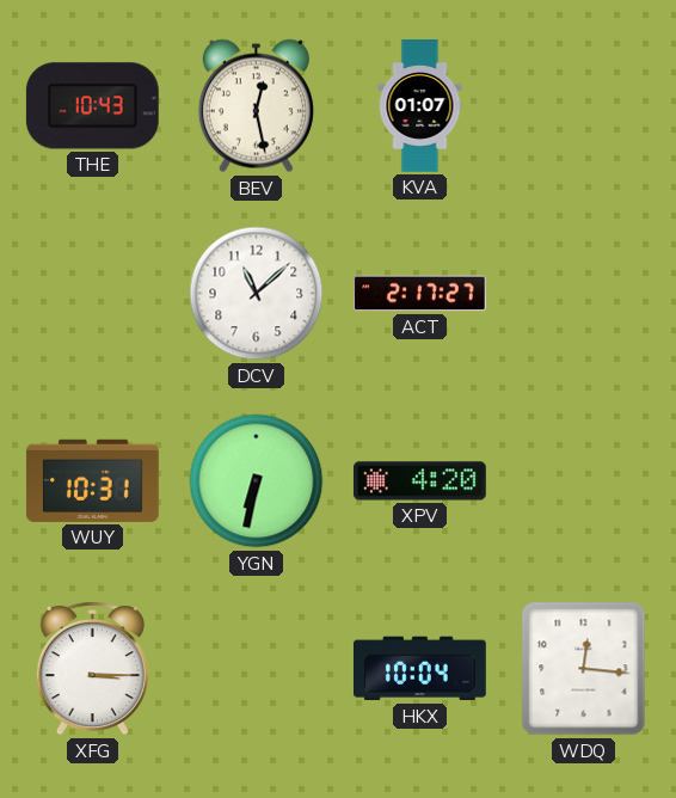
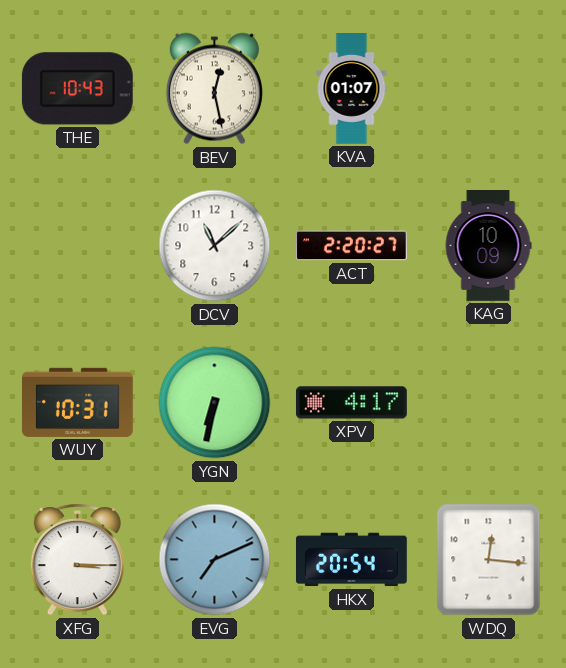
ACT: 2:17 -> 2:20
KAG: none -> 10:09
XPV: 4:20 -> 4:17
EVG: none -> 7:11
HKX: 10:04 -> 20:54
